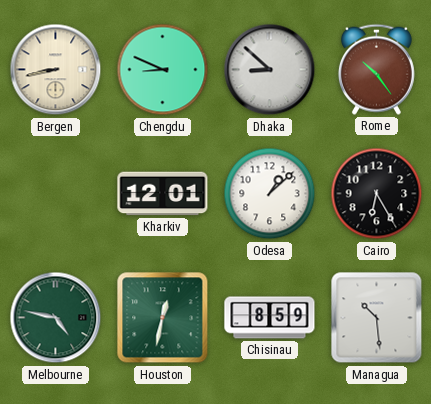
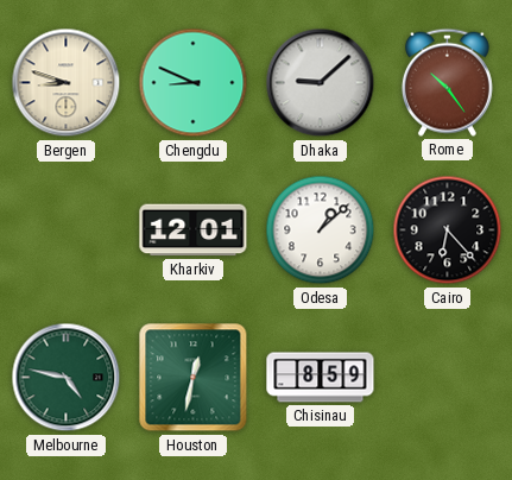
Bergen: 8:43 -> 8:48
Dhaka: 8:52 -> 9:08
Cairo: 6:25 -> 6:23
Managua: 10:29 -> none
